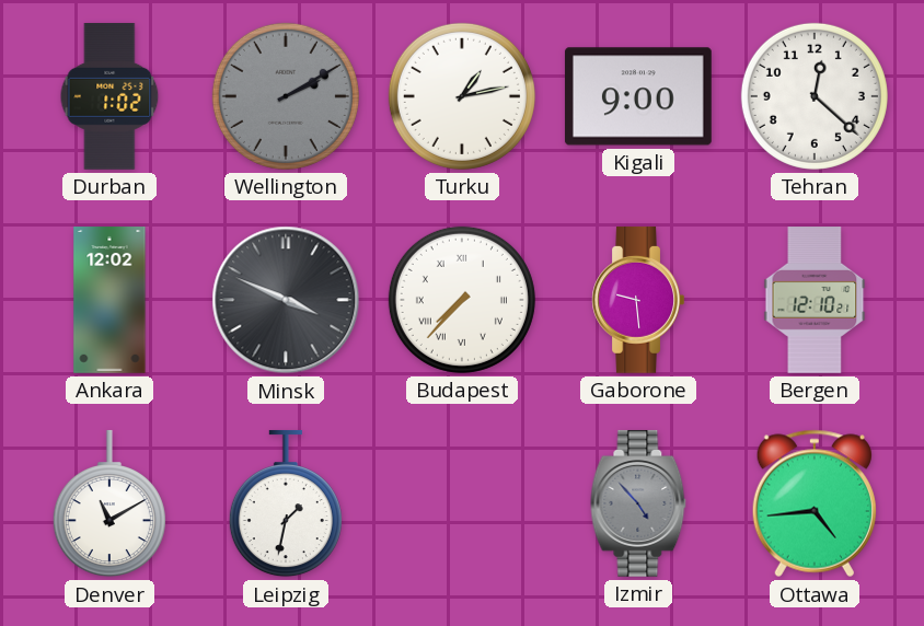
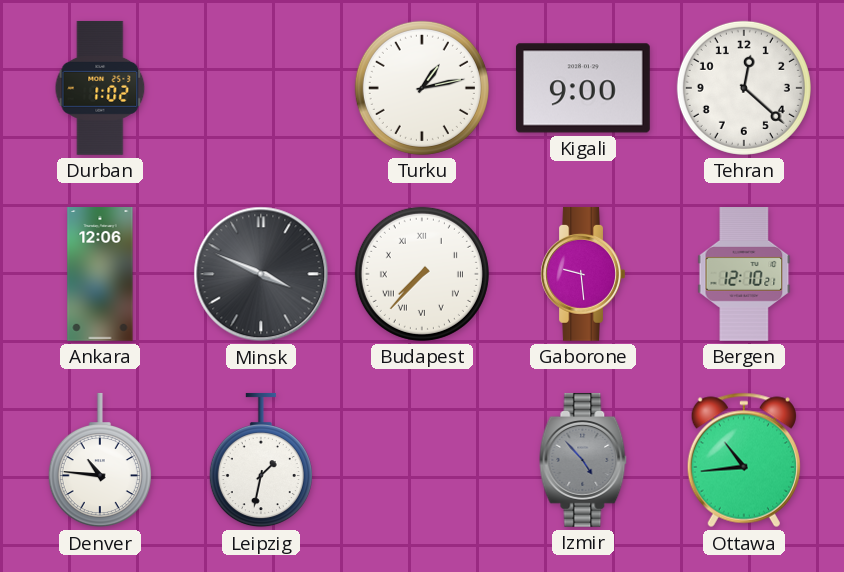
Wellington: 2:10 -> none
Ankara: 12:02 -> 12:06
Denver: 11:10 -> 10:46
Ottawa: 4:44 -> 10:44
